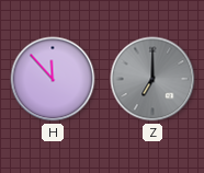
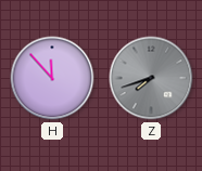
Z: 7:00 -> 7:42
